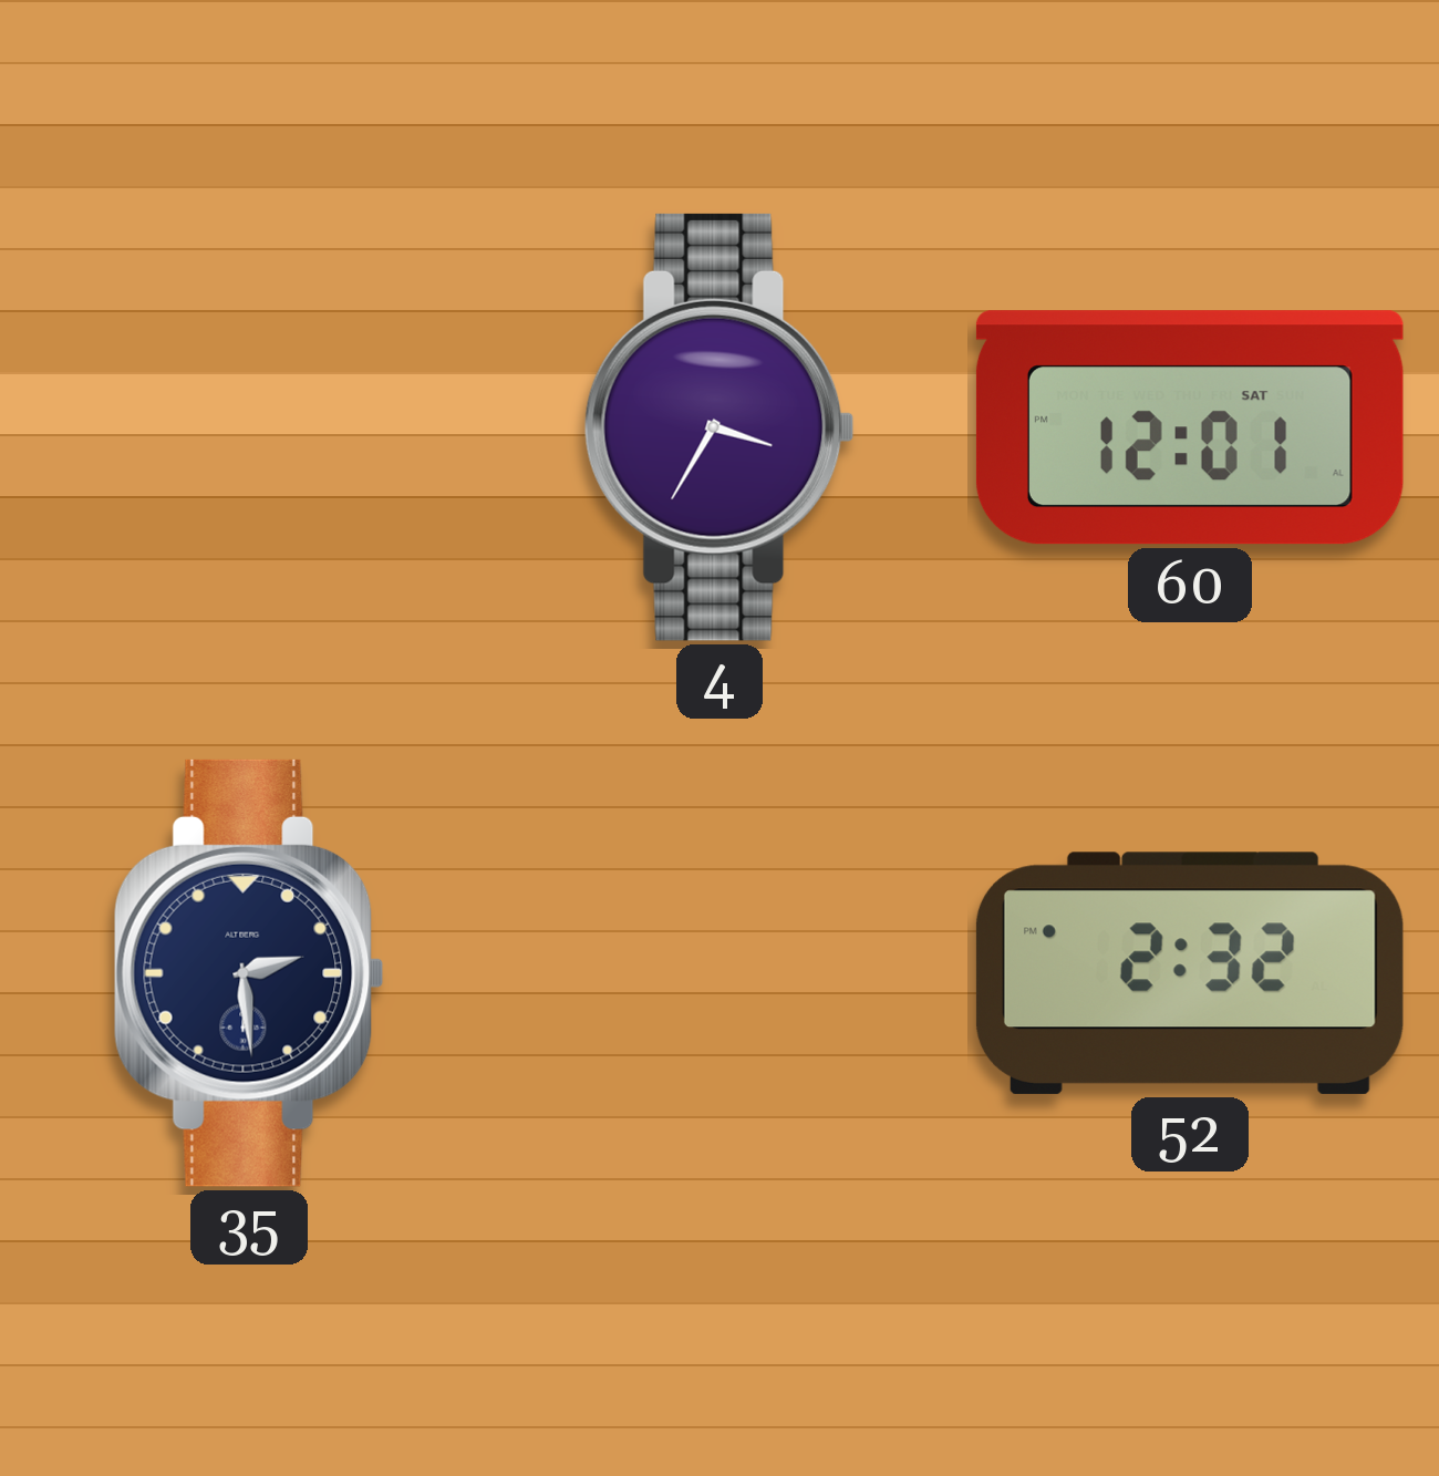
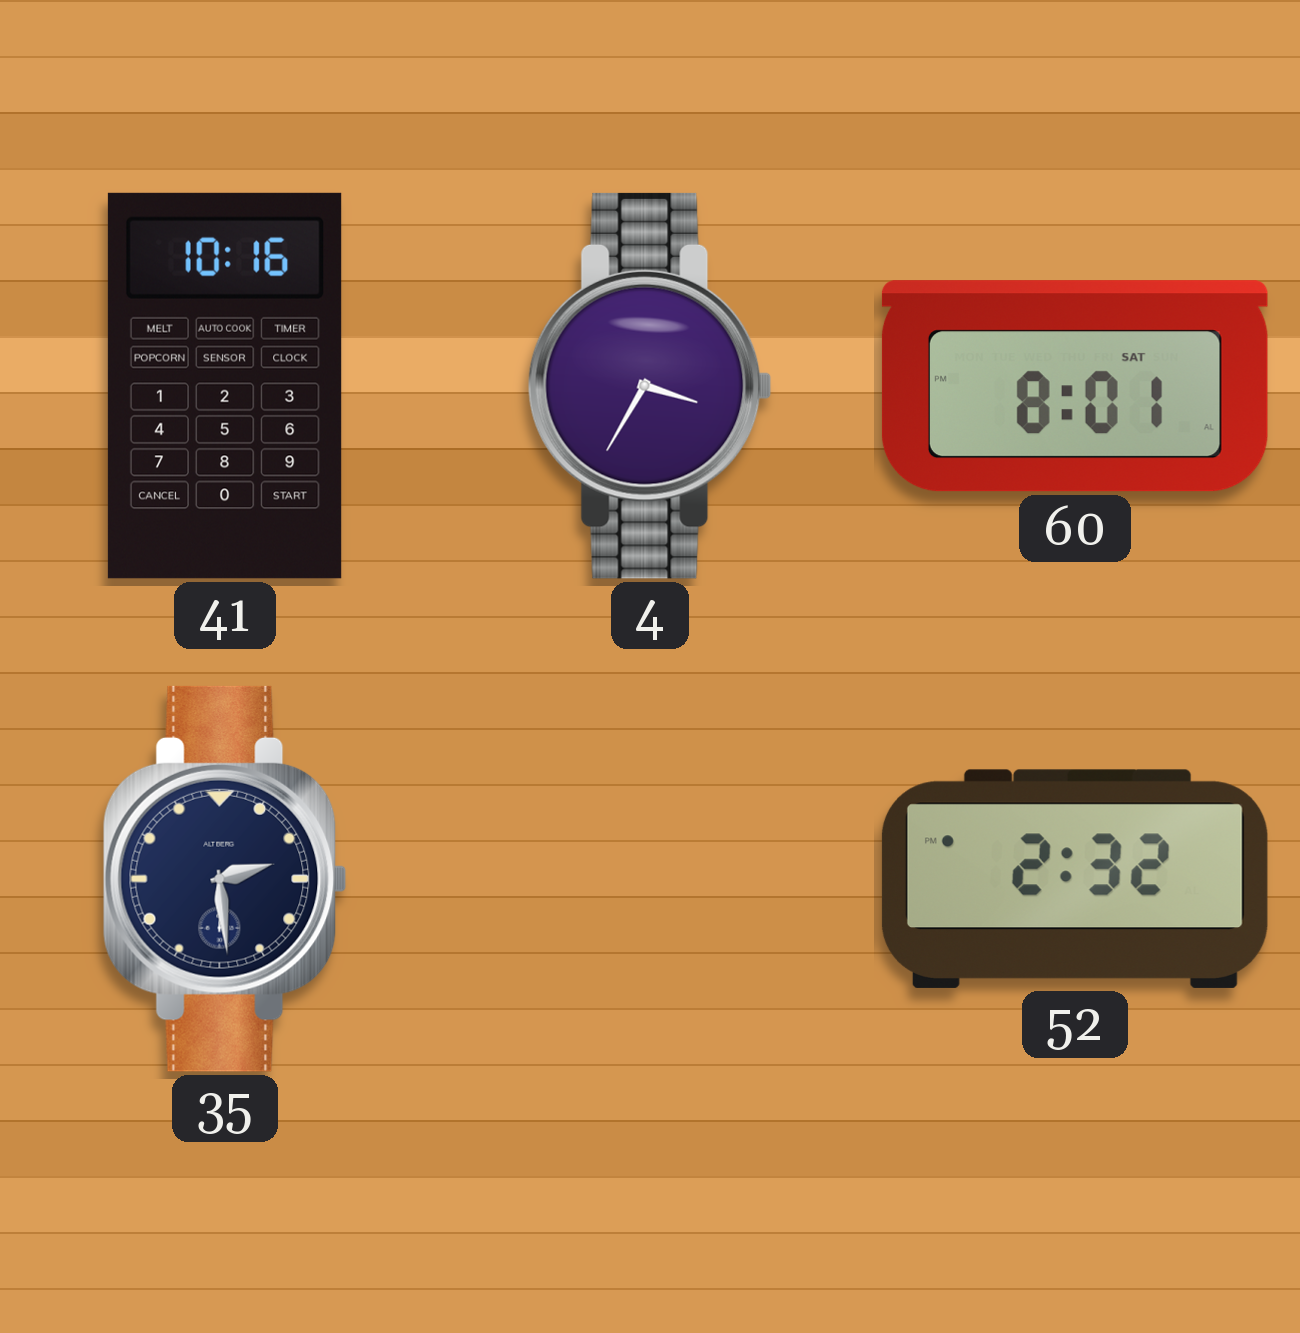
41: none -> 10:16
60: 12:01 -> 8:01
